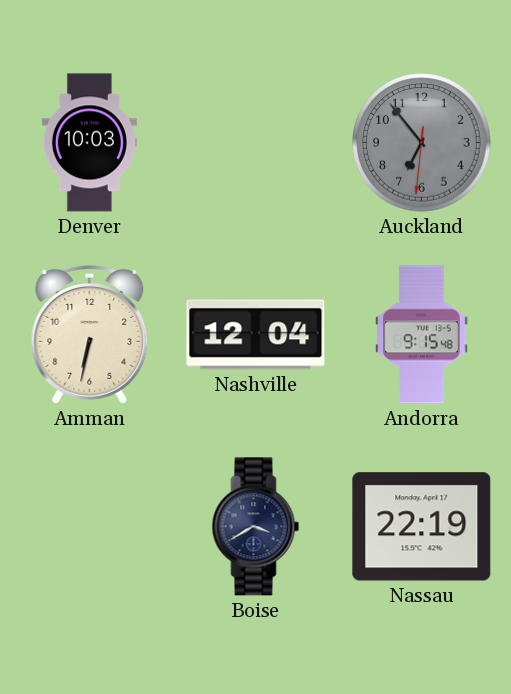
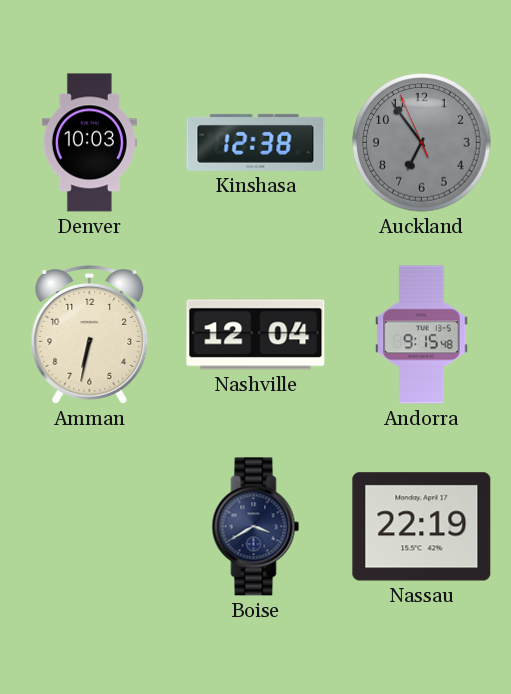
Kinshasa: none -> 12:38
Auckland: 6:53:31 -> 6:53:56
